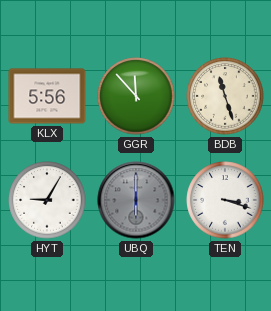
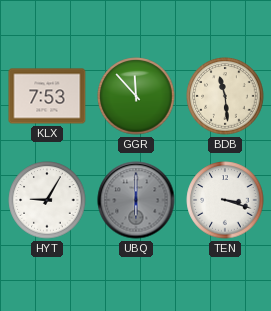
KLX: 5:56 -> 7:53
BDB: 11:27 -> 11:29
